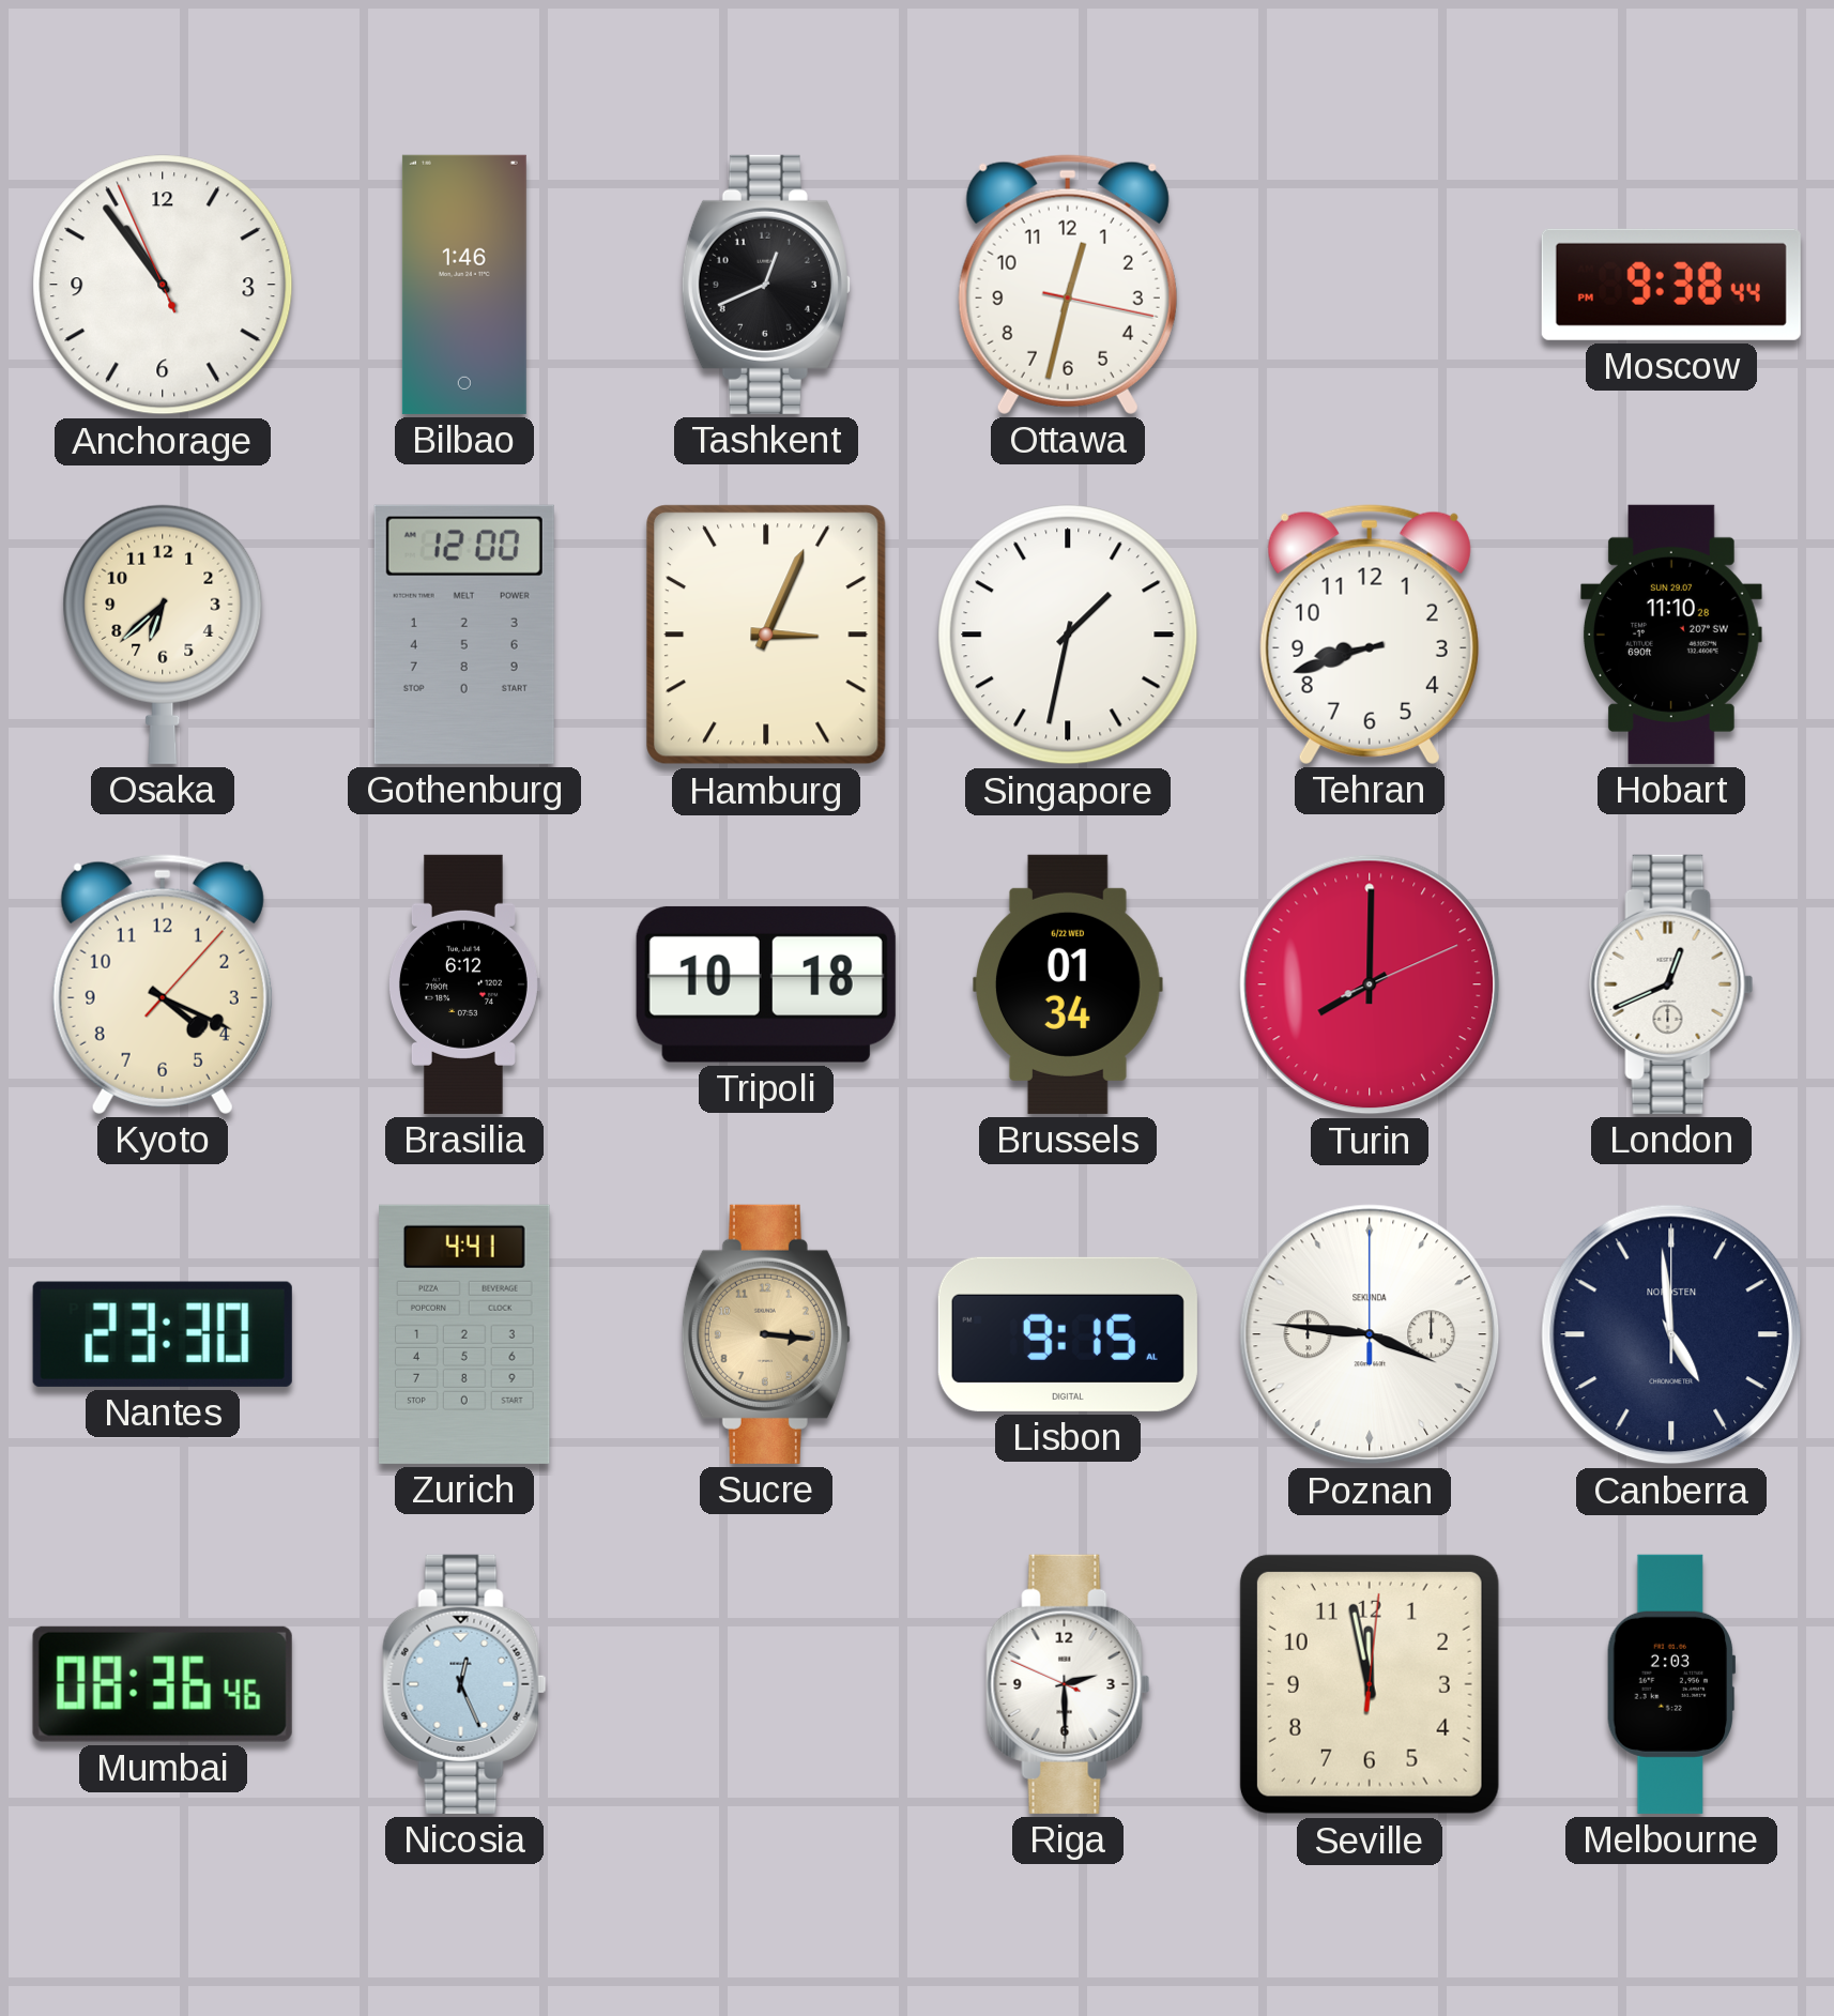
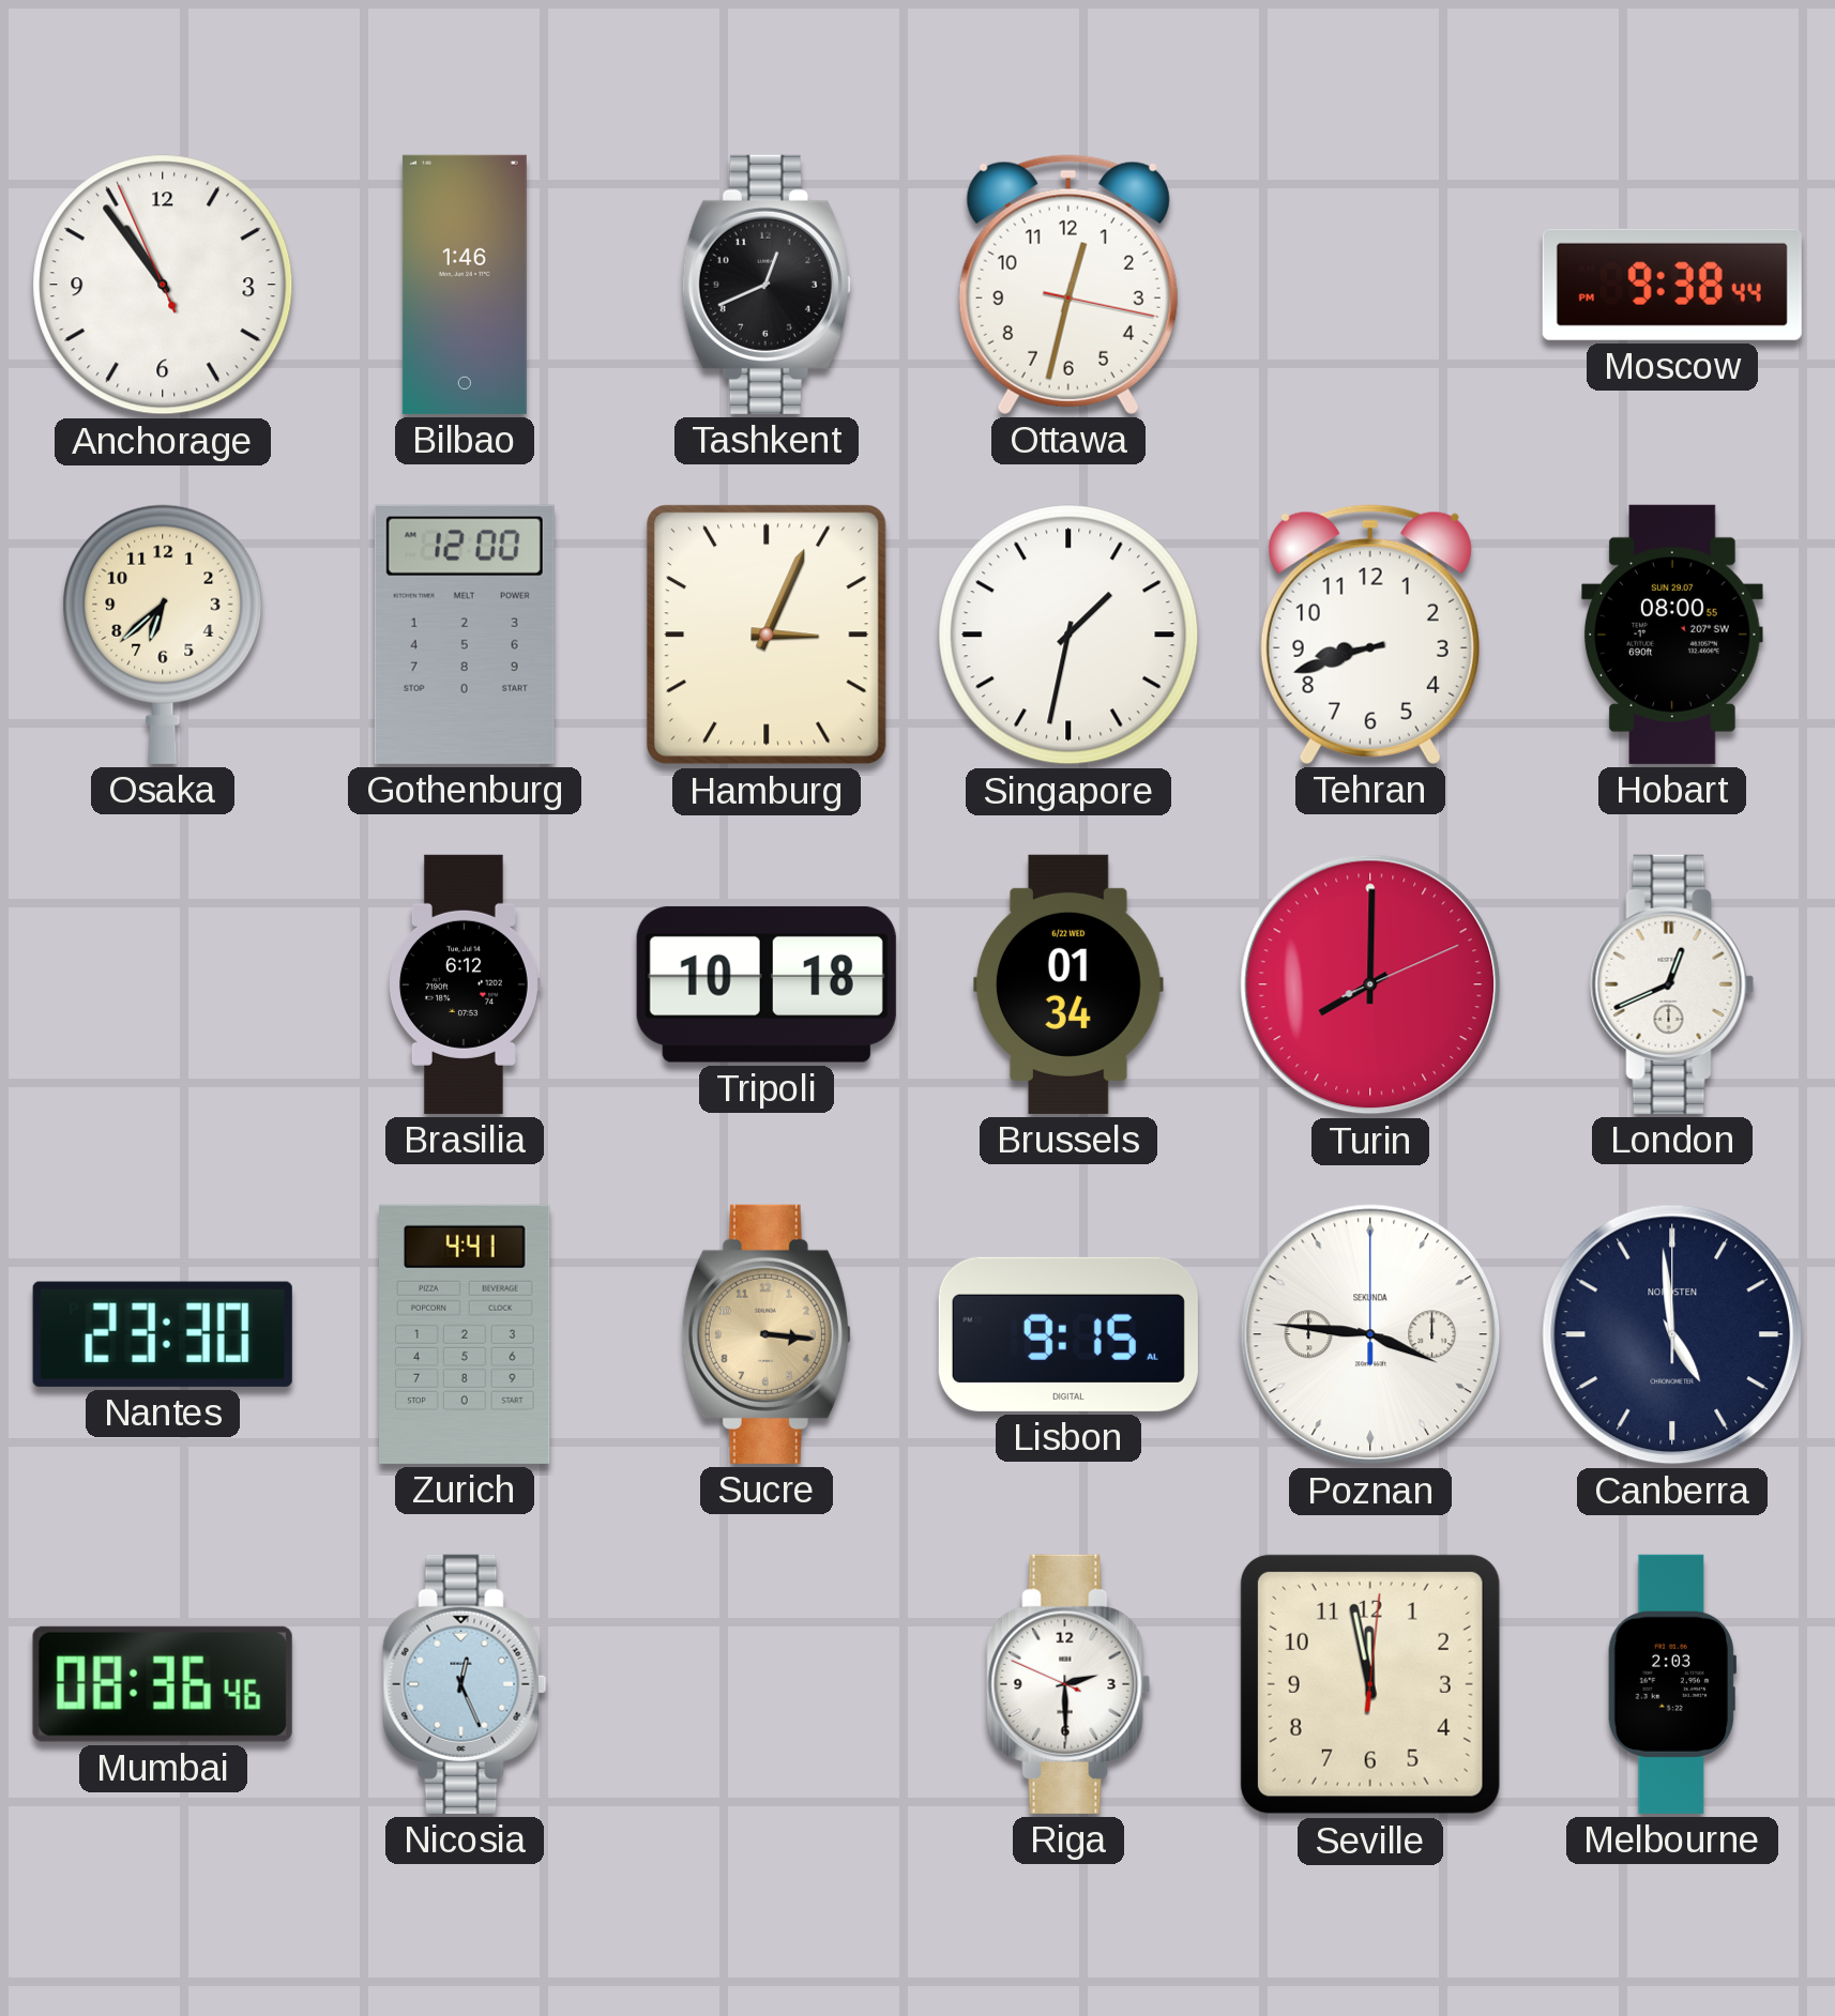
Hobart: 11:10 -> 08:00
Kyoto: 4:19 -> none
